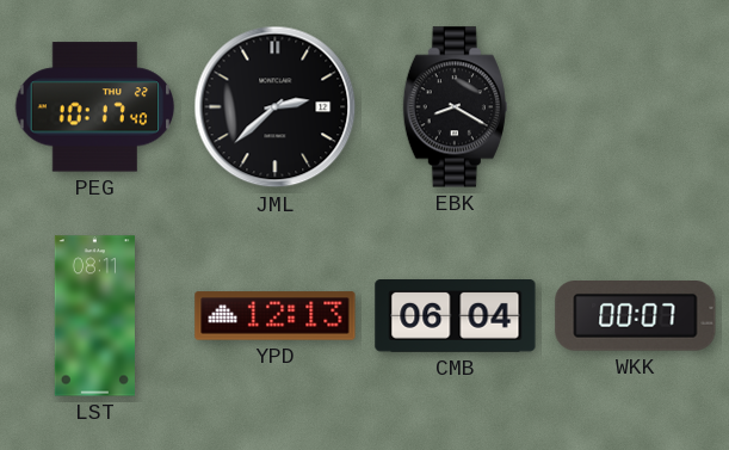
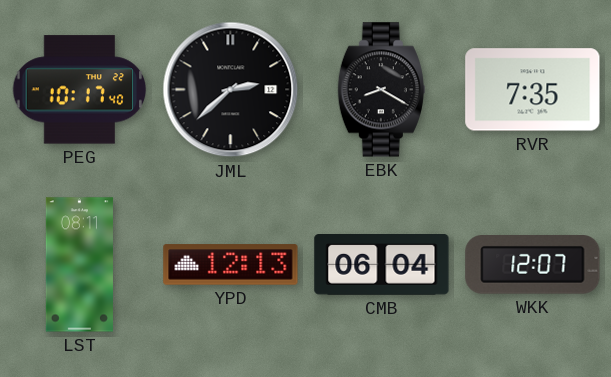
RVR: none -> 7:35
WKK: 00:07 -> 12:07
